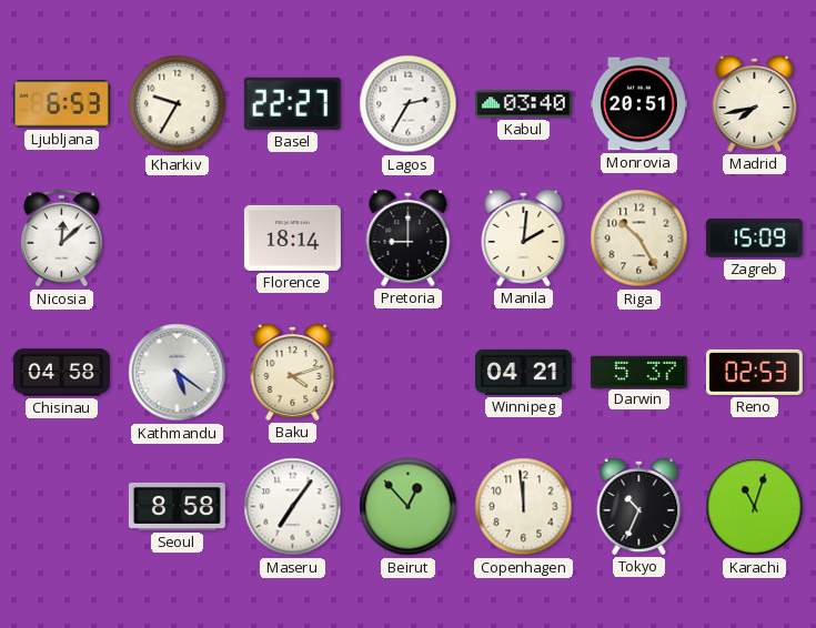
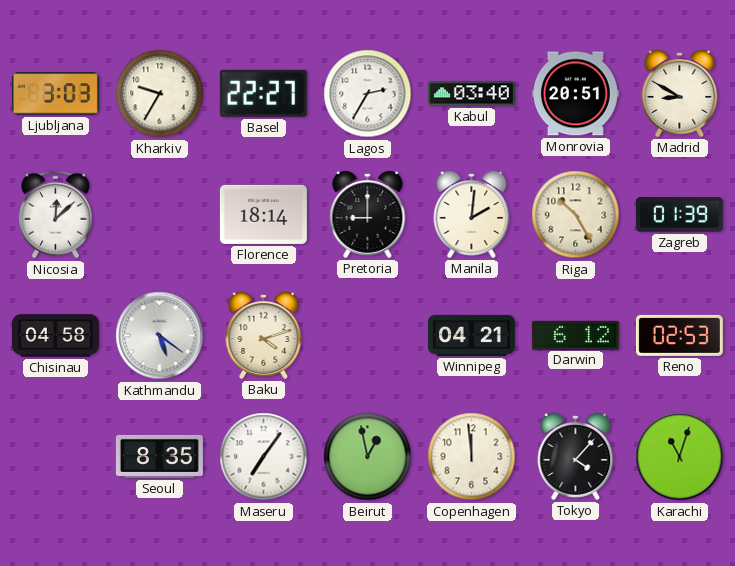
Ljubljana: 6:53 -> 3:03
Madrid: 7:43 -> 8:50
Zagreb: 15:09 -> 01:39
Darwin: 5:37 -> 6:12
Seoul: 8:58 -> 8:35
Beirut: 12:53 -> 12:58
Tokyo: 10:34 -> 4:07
